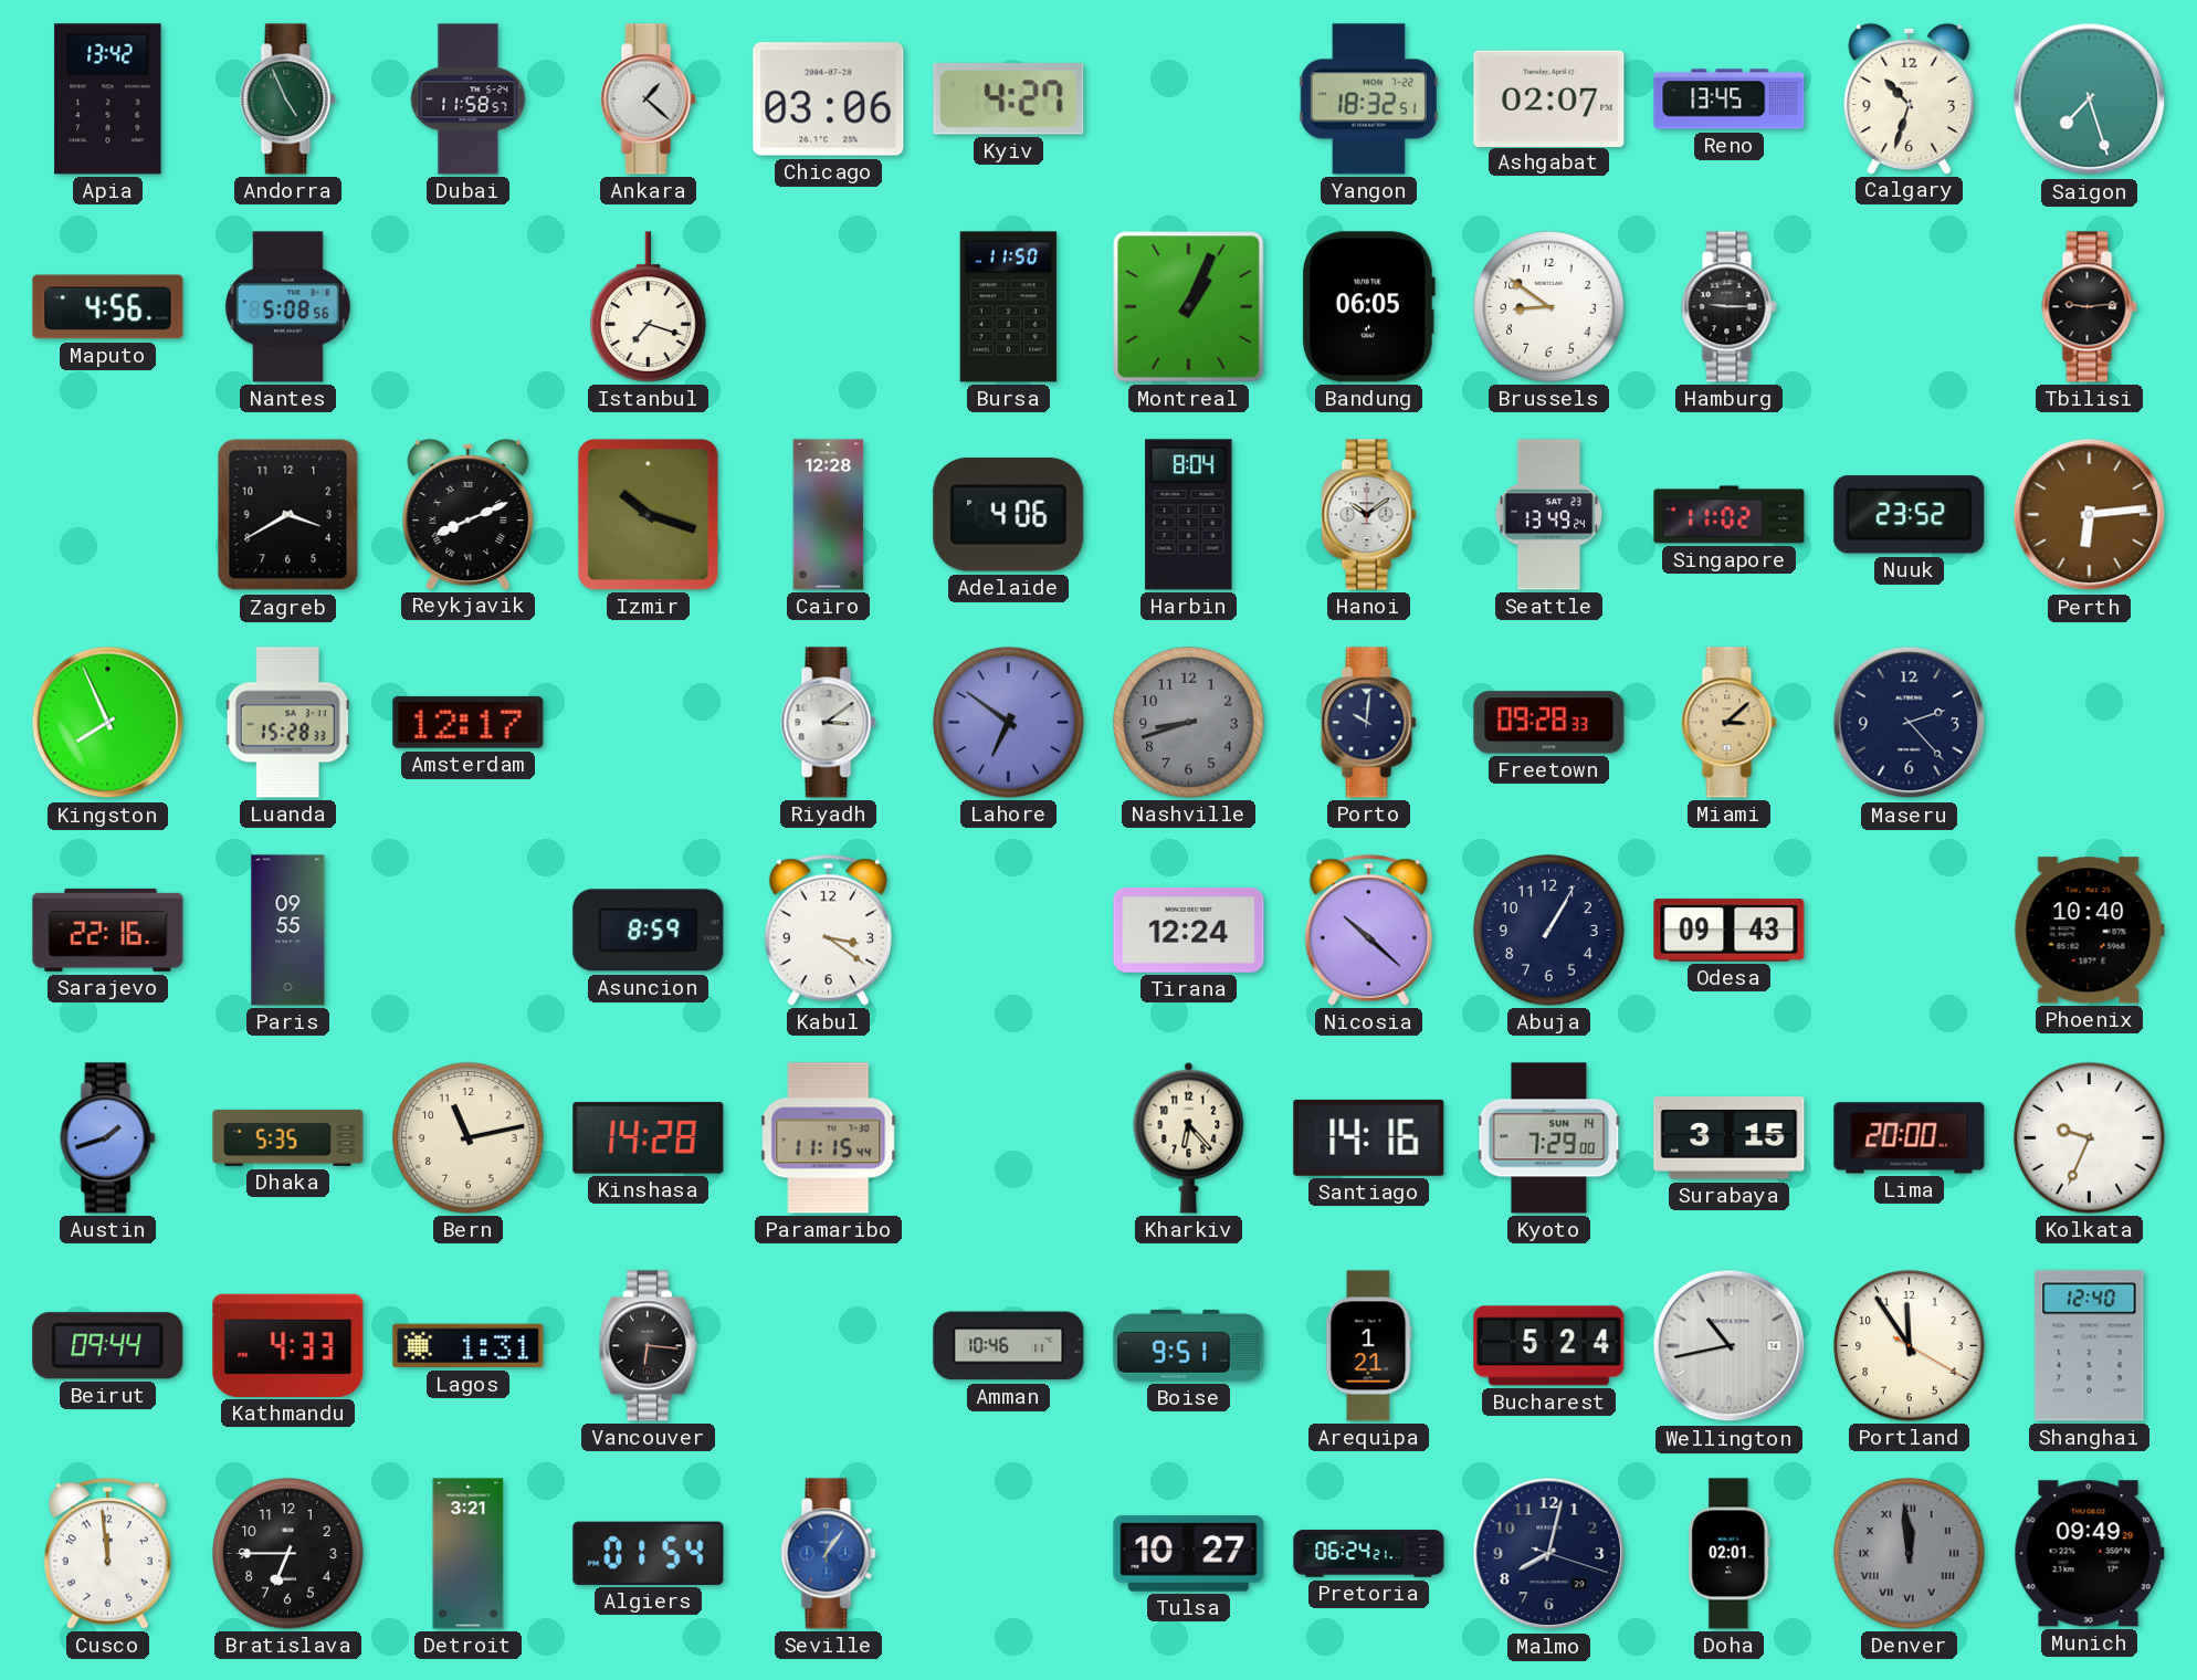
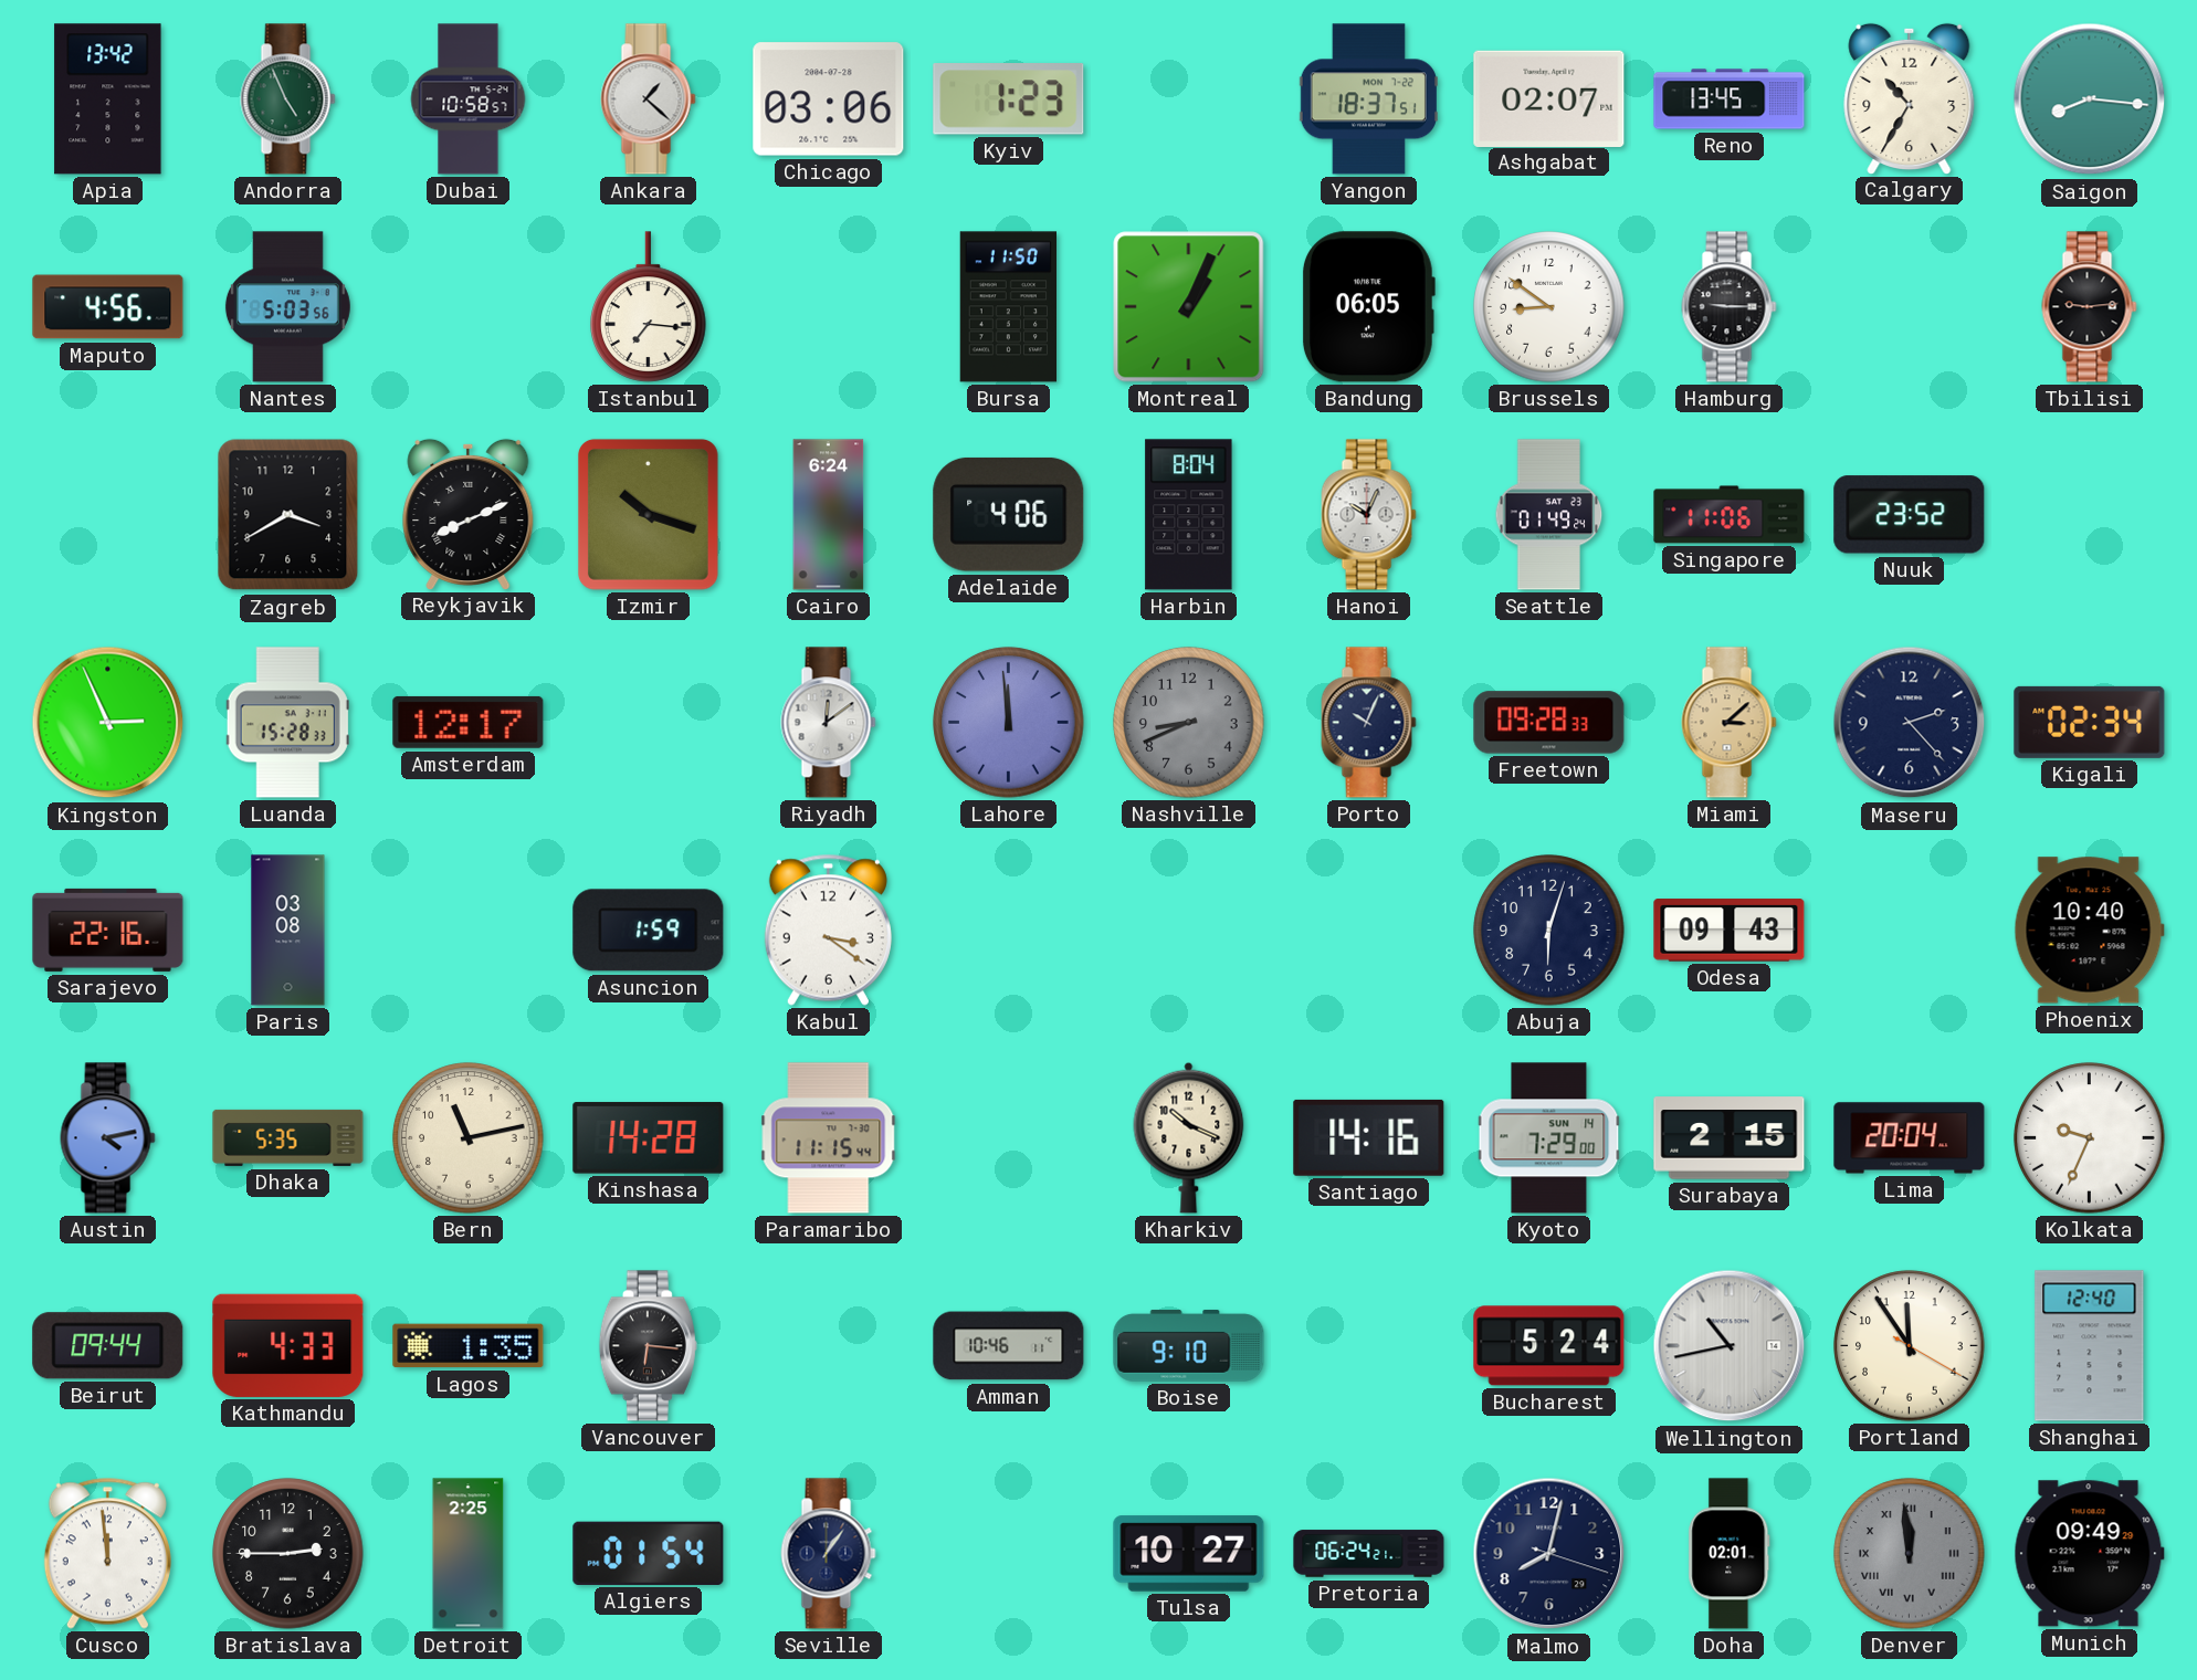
Dubai: 11:58 -> 10:58
Kyiv: 4:27 -> 1:23
Yangon: 18:32 -> 18:37
Calgary: 10:33 -> 10:35
Saigon: 7:27 -> 8:16
Nantes: 5:08 -> 5:03
Istanbul: 7:18 -> 7:16
Cairo: 12:28 -> 6:24
Hanoi: 10:09 -> 10:04
Seattle: 13:49 -> 01:49
Singapore: 11:02 -> 11:06
Perth: 6:14 -> none
Kingston: 7:56 -> 2:56
Riyadh: 3:09 -> 12:09
Lahore: 6:51 -> 11:59
Nashville: 8:42 -> 8:41
Porto: 10:01 -> 10:04
Kigali: none -> 02:34
Paris: 09:55 -> 03:08
Asuncion: 8:59 -> 1:59
Tirana: 12:24 -> none
Nicosia: 10:22 -> none
Abuja: 1:05 -> 6:03
Austin: 1:42 -> 4:13
Kharkiv: 6:23 -> 10:19
Surabaya: 3:15 -> 2:15
Lima: 20:00 -> 20:04
Lagos: 1:31 -> 1:35
Boise: 9:51 -> 9:10
Arequipa: 1:21 -> none
Bratislava: 6:45 -> 2:45
Detroit: 3:21 -> 2:25
Seville dial: blue -> navy
